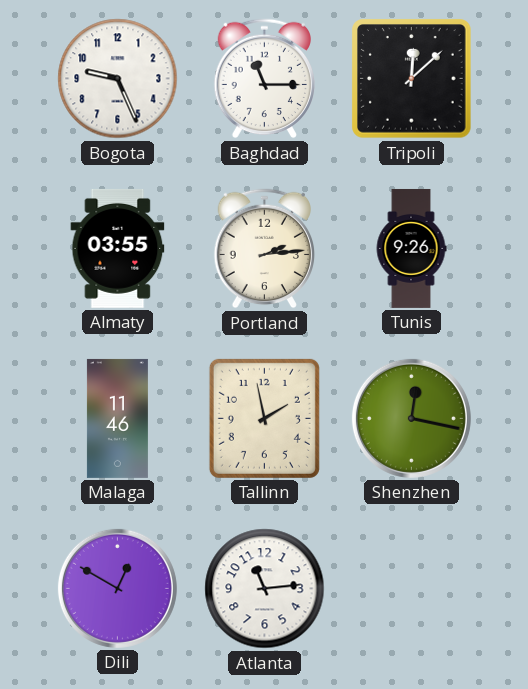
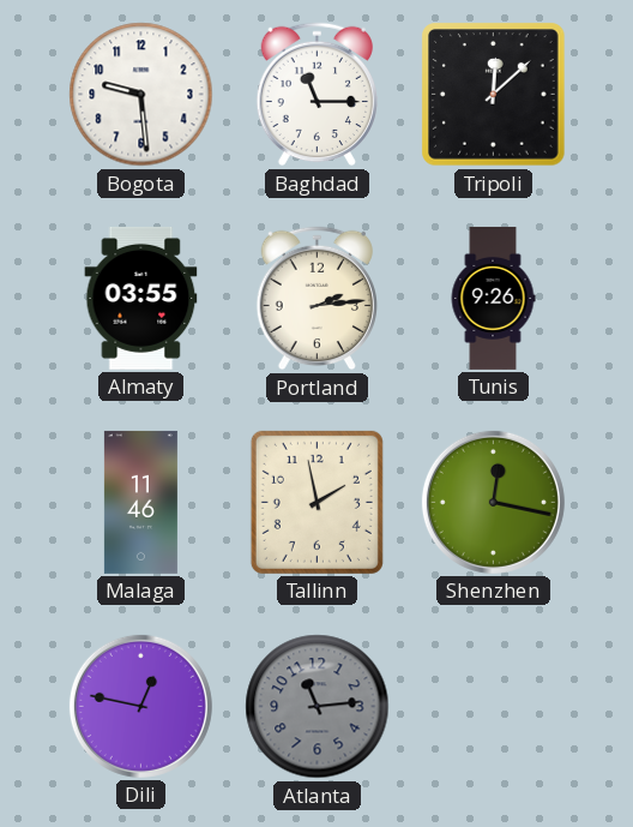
Bogota: 9:26 -> 9:29
Dili: 12:50 -> 12:47
Atlanta dial: white -> grey
